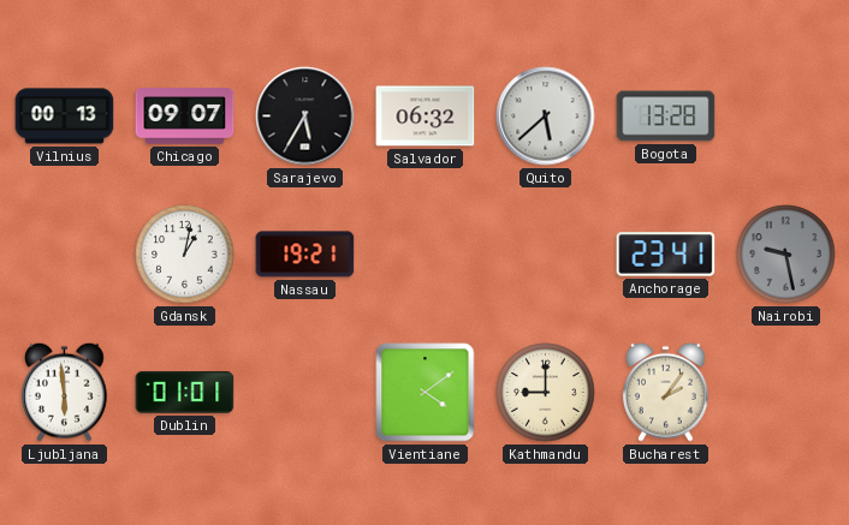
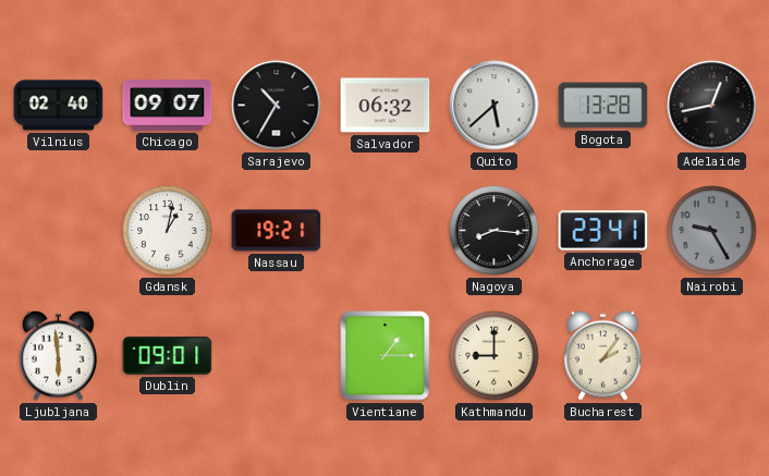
Vilnius: 00:13 -> 02:40
Sarajevo: 5:35 -> 10:35
Adelaide: none -> 12:43
Nagoya: none -> 8:16
Nairobi: 9:28 -> 9:25
Dublin: 01:01 -> 09:01
Vientiane: 4:09 -> 1:15
